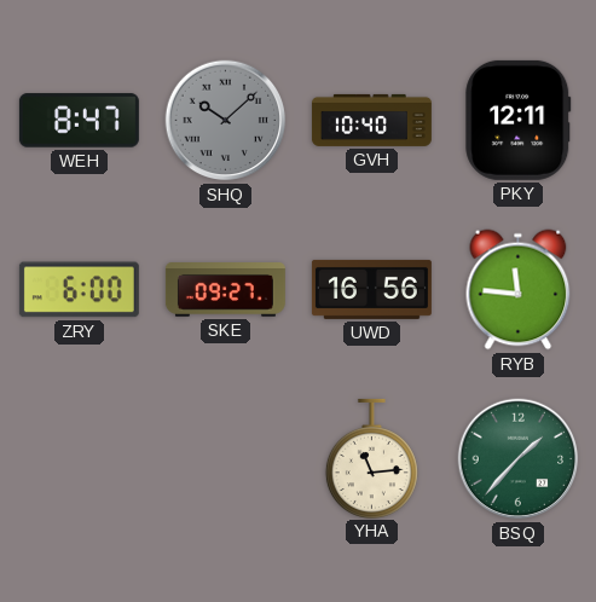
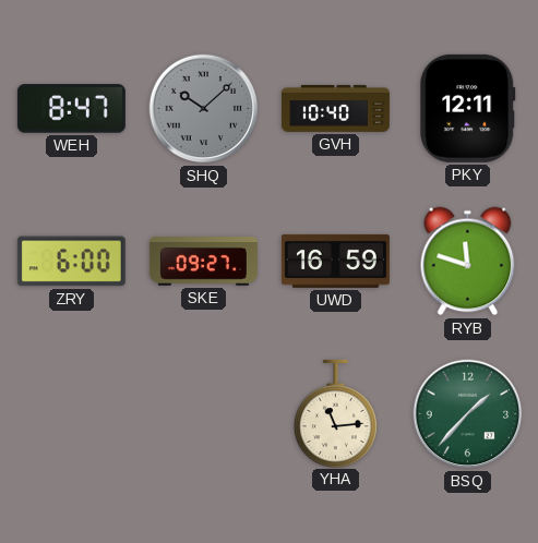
UWD: 16:56 -> 16:59
RYB: 11:46 -> 11:48
